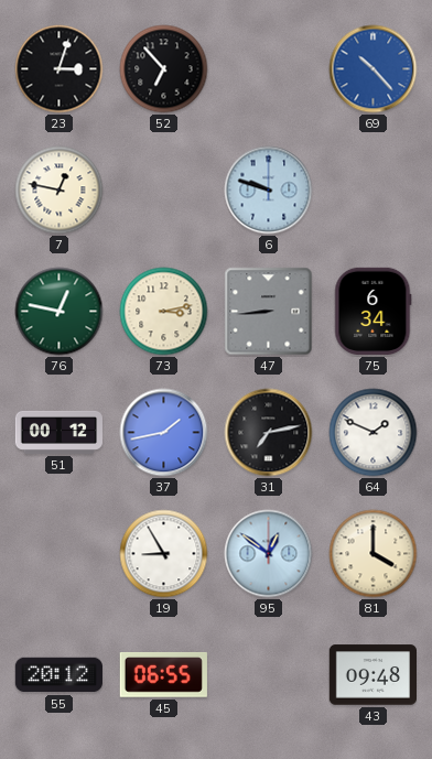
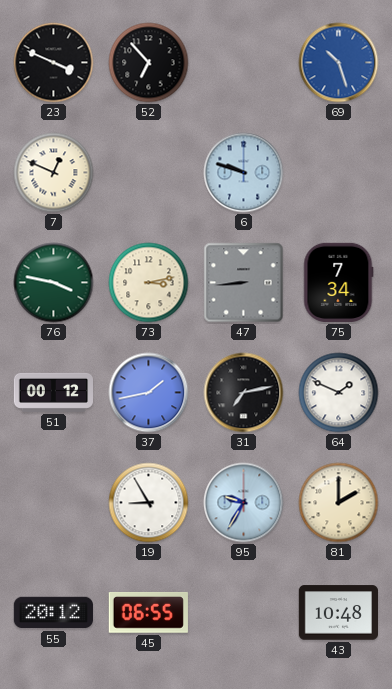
23: 3:03 -> 3:49
69: 10:23 -> 10:27
7: 12:47 -> 12:49
76: 12:47 -> 3:47
75: 6:34 -> 7:34
95: 12:51 -> 9:35
81: 4:00 -> 2:00
43: 09:48 -> 10:48
